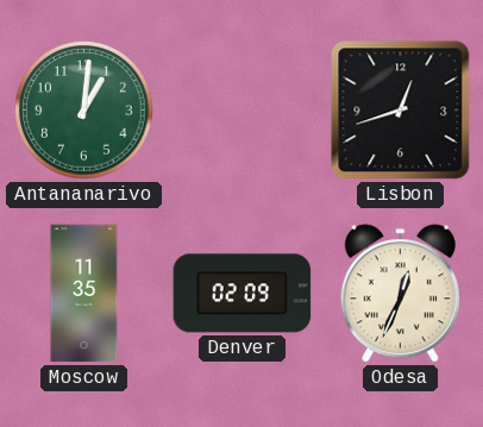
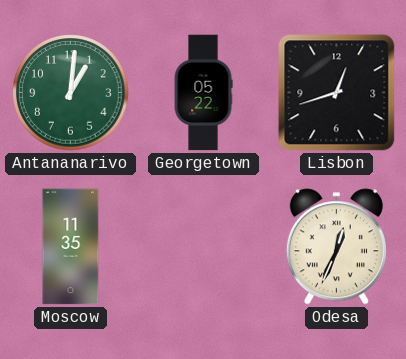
Georgetown: none -> 05:22
Denver: 02:09 -> none
